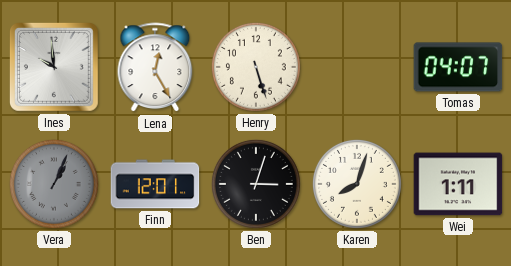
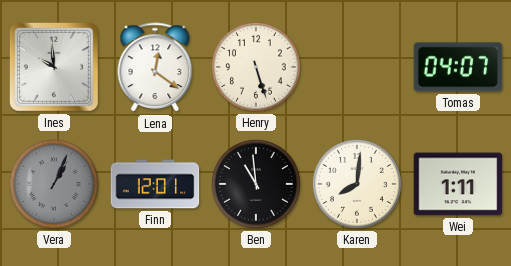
Lena: 12:25 -> 12:21
Ben: 3:03 -> 10:59
Karen: 8:03 -> 8:01
